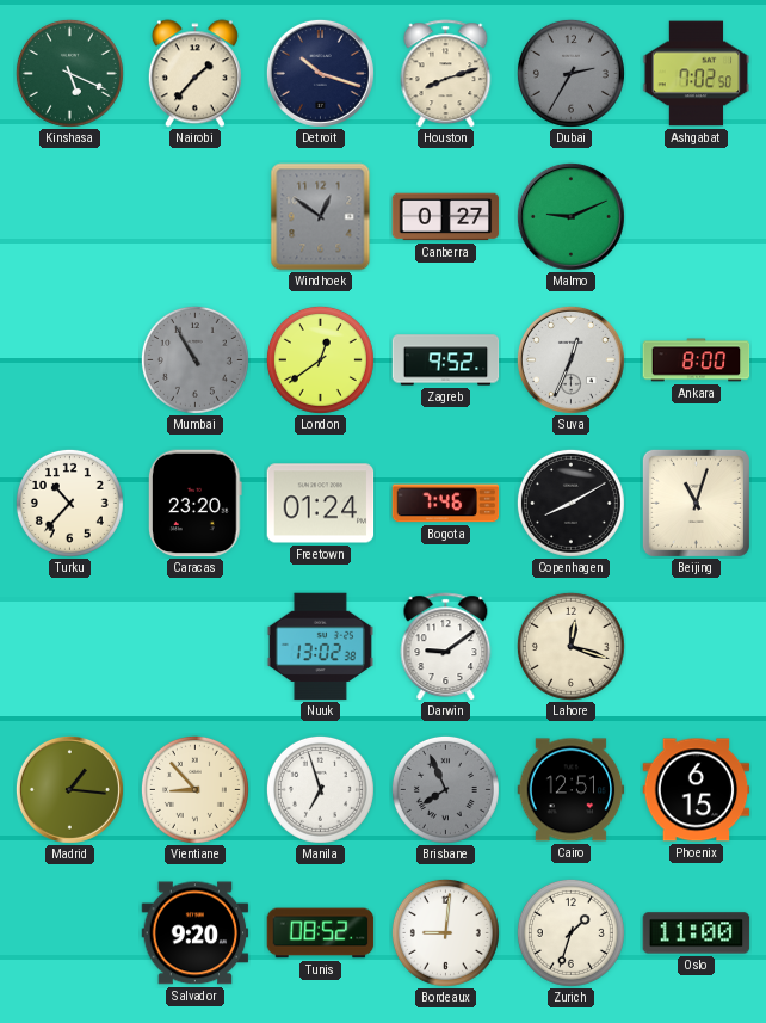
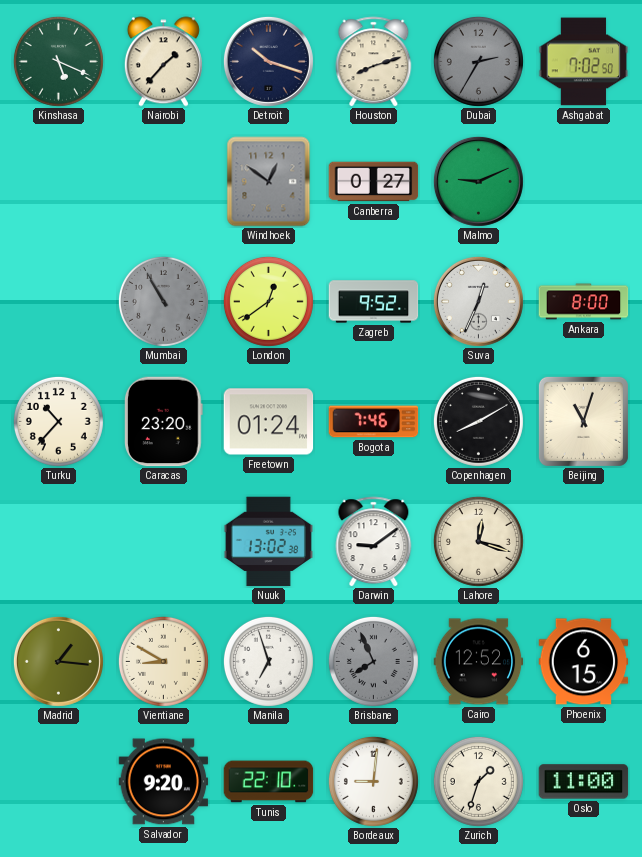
Vientiane: 8:53 -> 8:50
Cairo: 12:51 -> 12:52
Tunis: 08:52 -> 22:10
